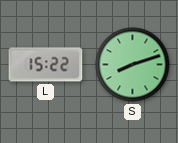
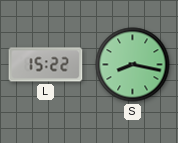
S: 8:12 -> 8:17
